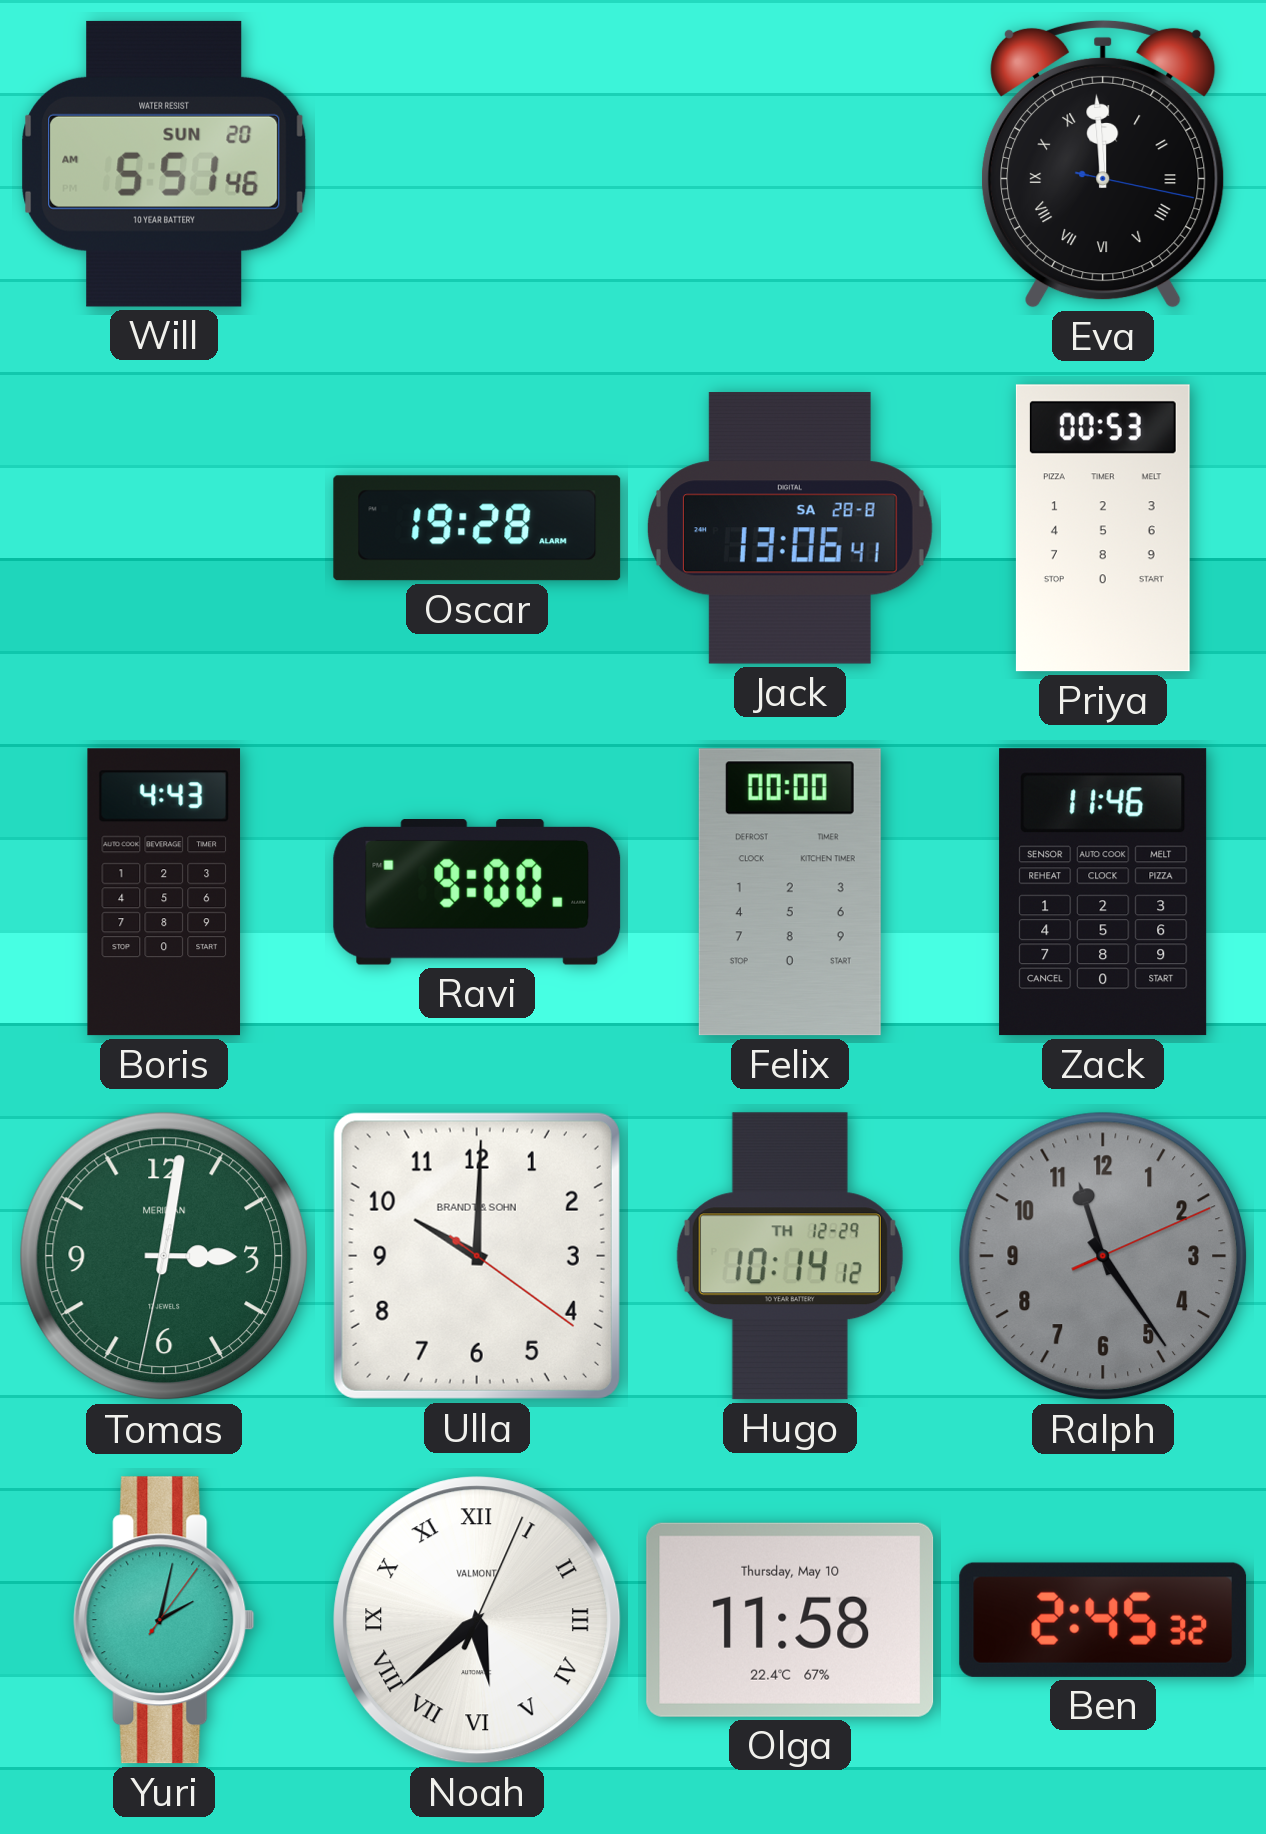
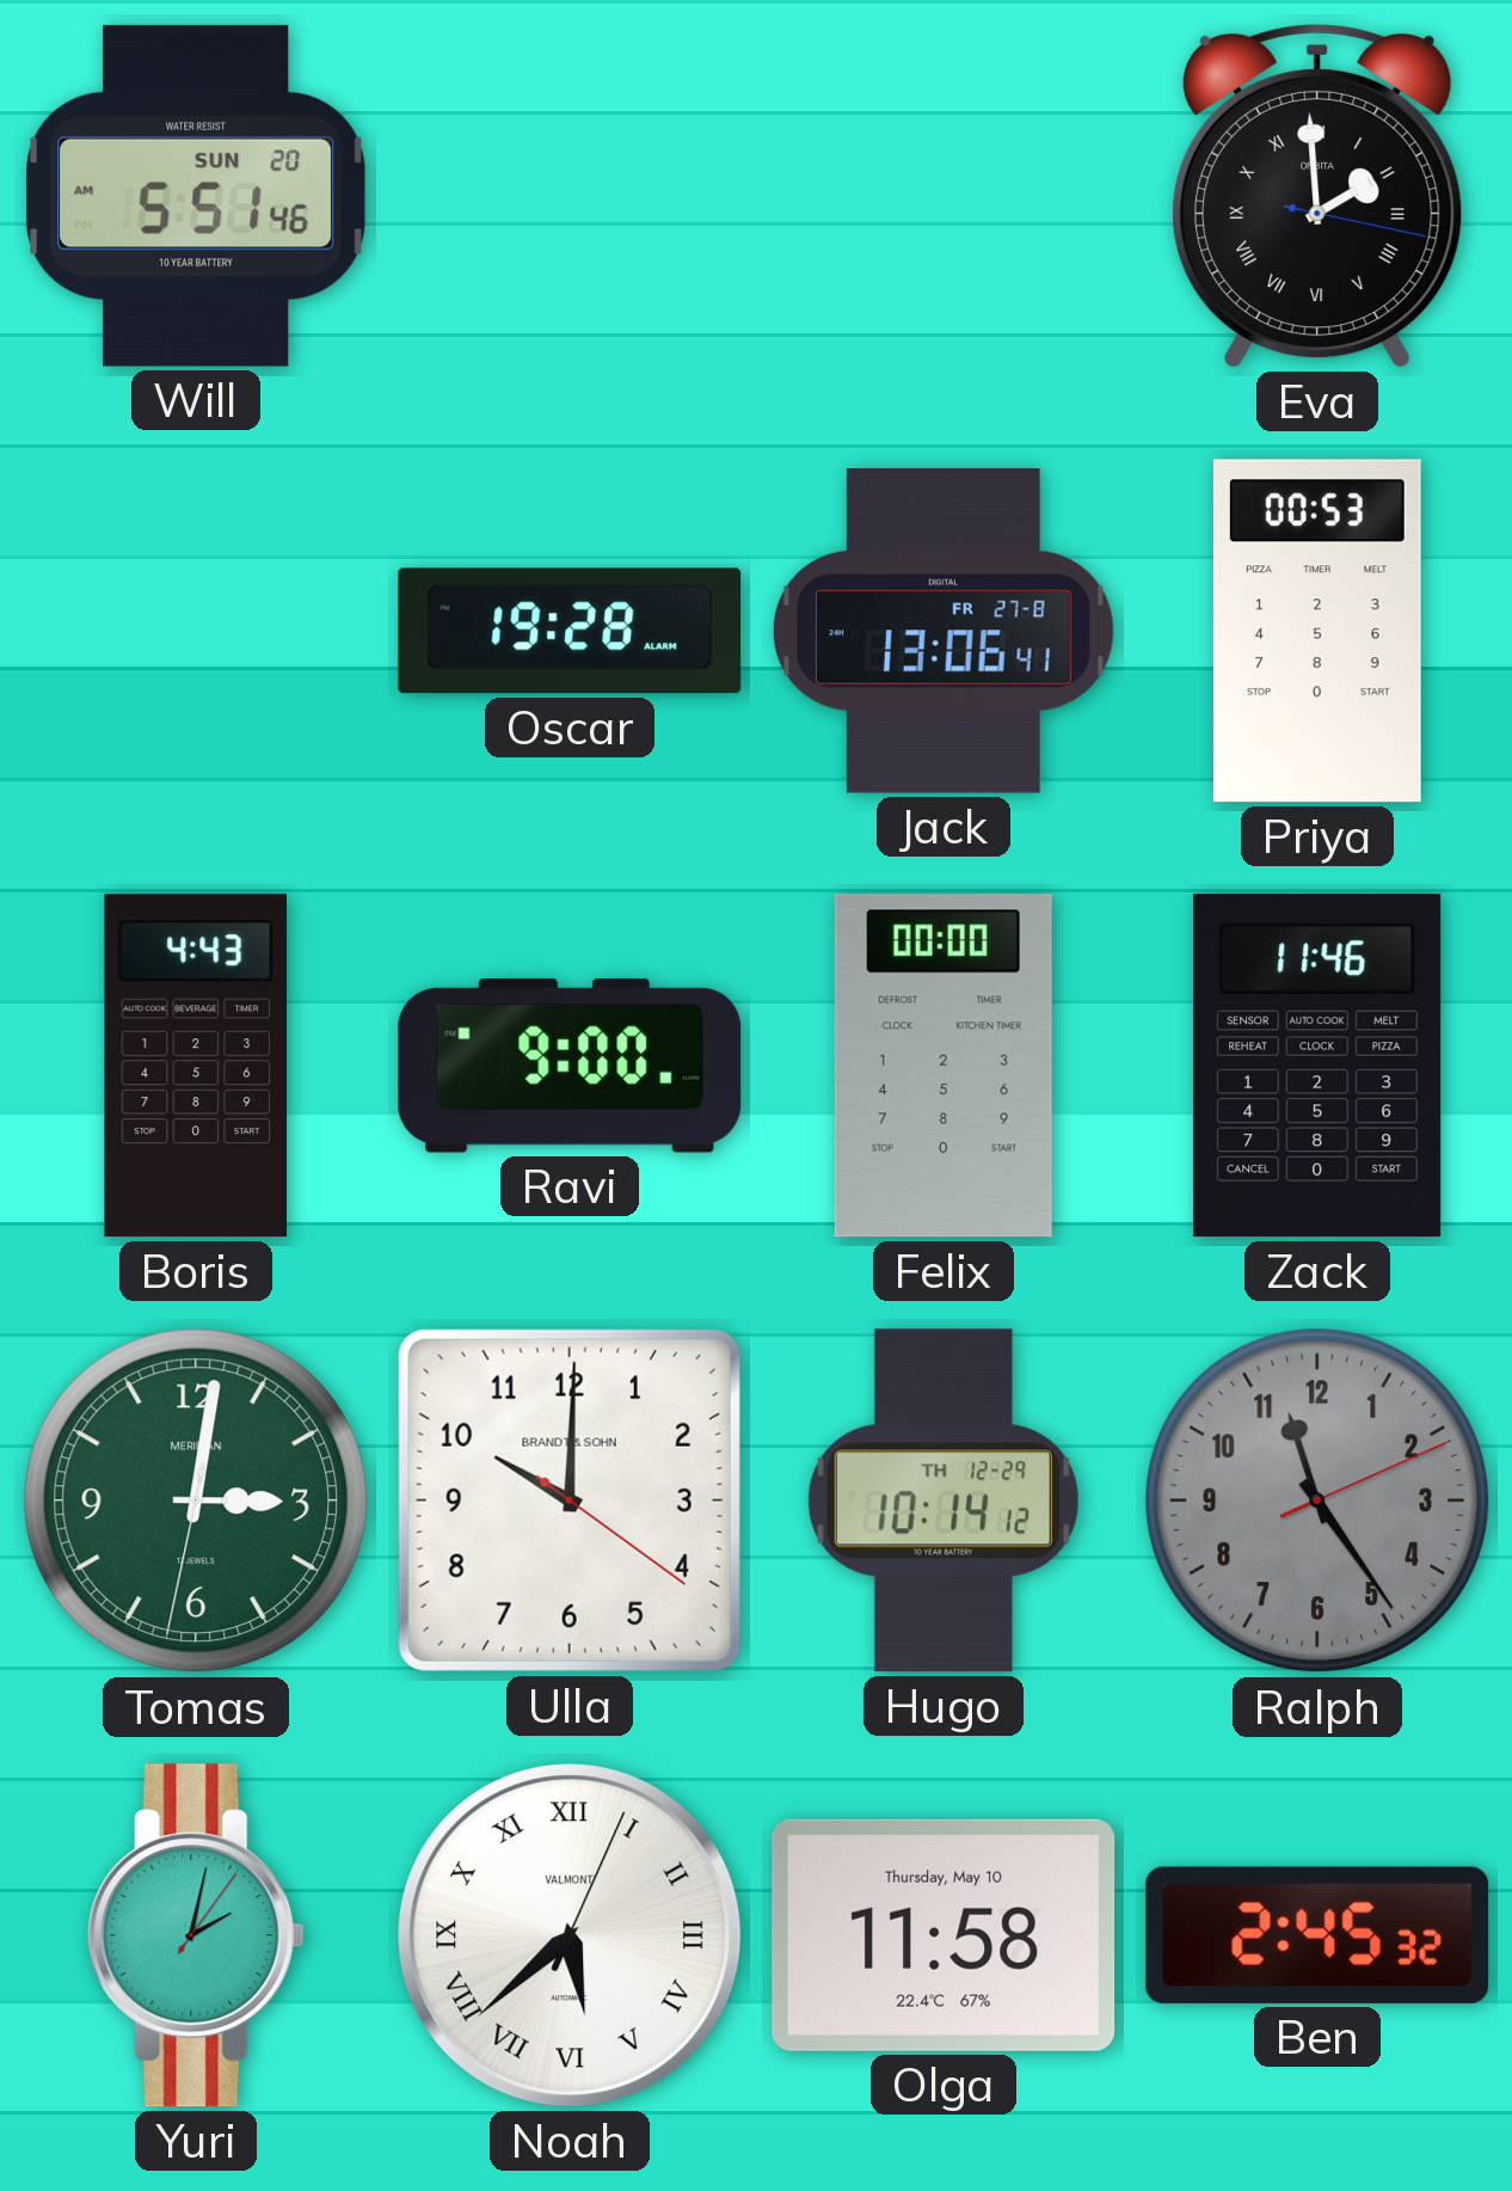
Eva: 11:59 -> 1:59
Jack date: SA 28-8 -> FR 27-8
